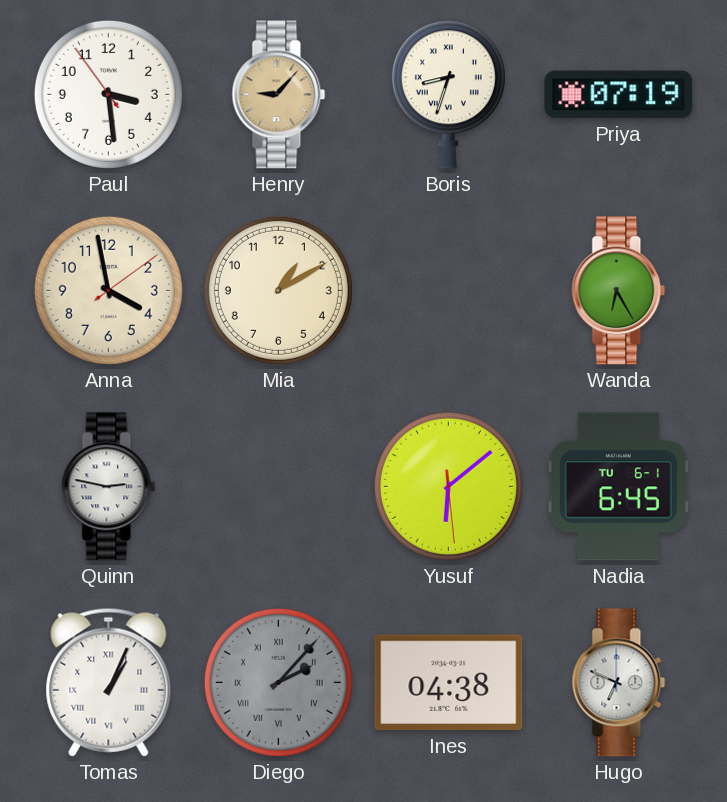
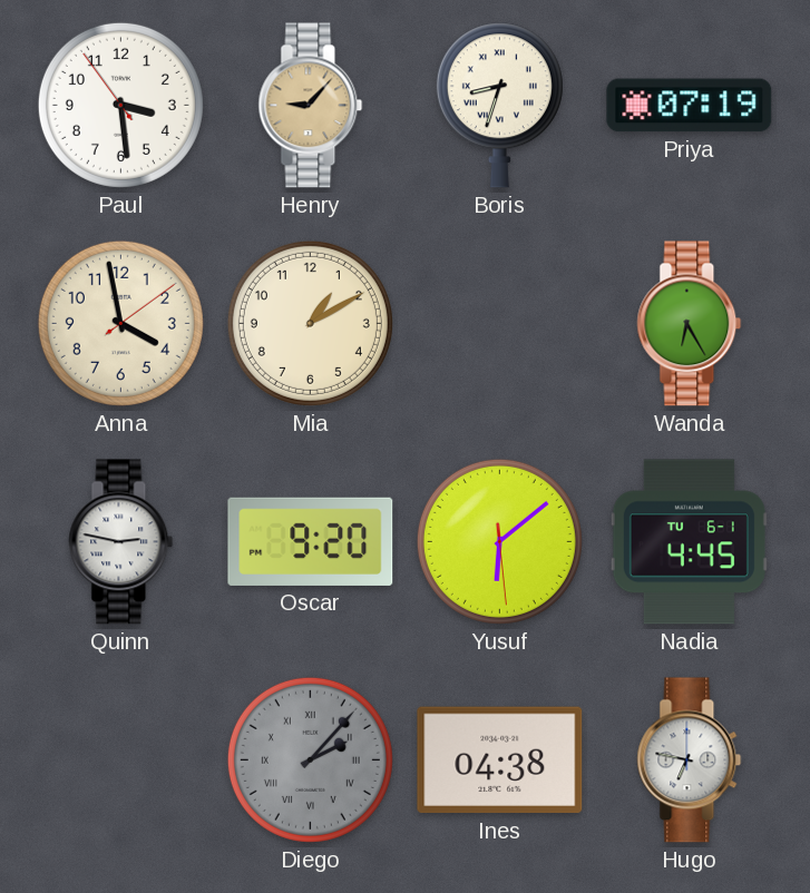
Oscar: none -> 9:20
Nadia: 6:45 -> 4:45
Tomas: 1:04 -> none
Hugo: 6:49 -> 6:47
